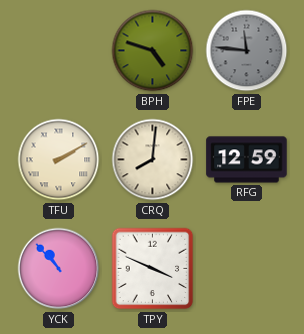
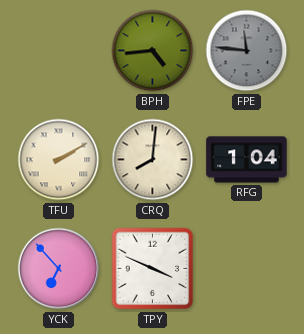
BPH: 4:48 -> 4:44
RFG: 12:59 -> 1:04
YCK: 10:53 -> 6:53
